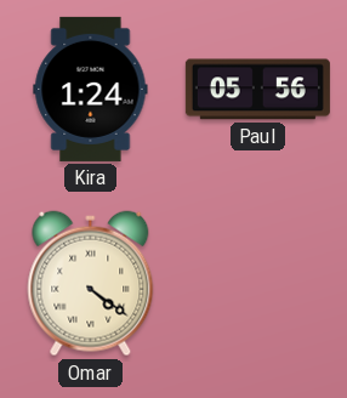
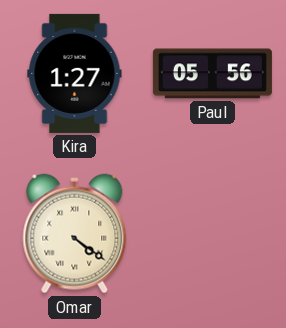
Kira: 1:24 -> 1:27
